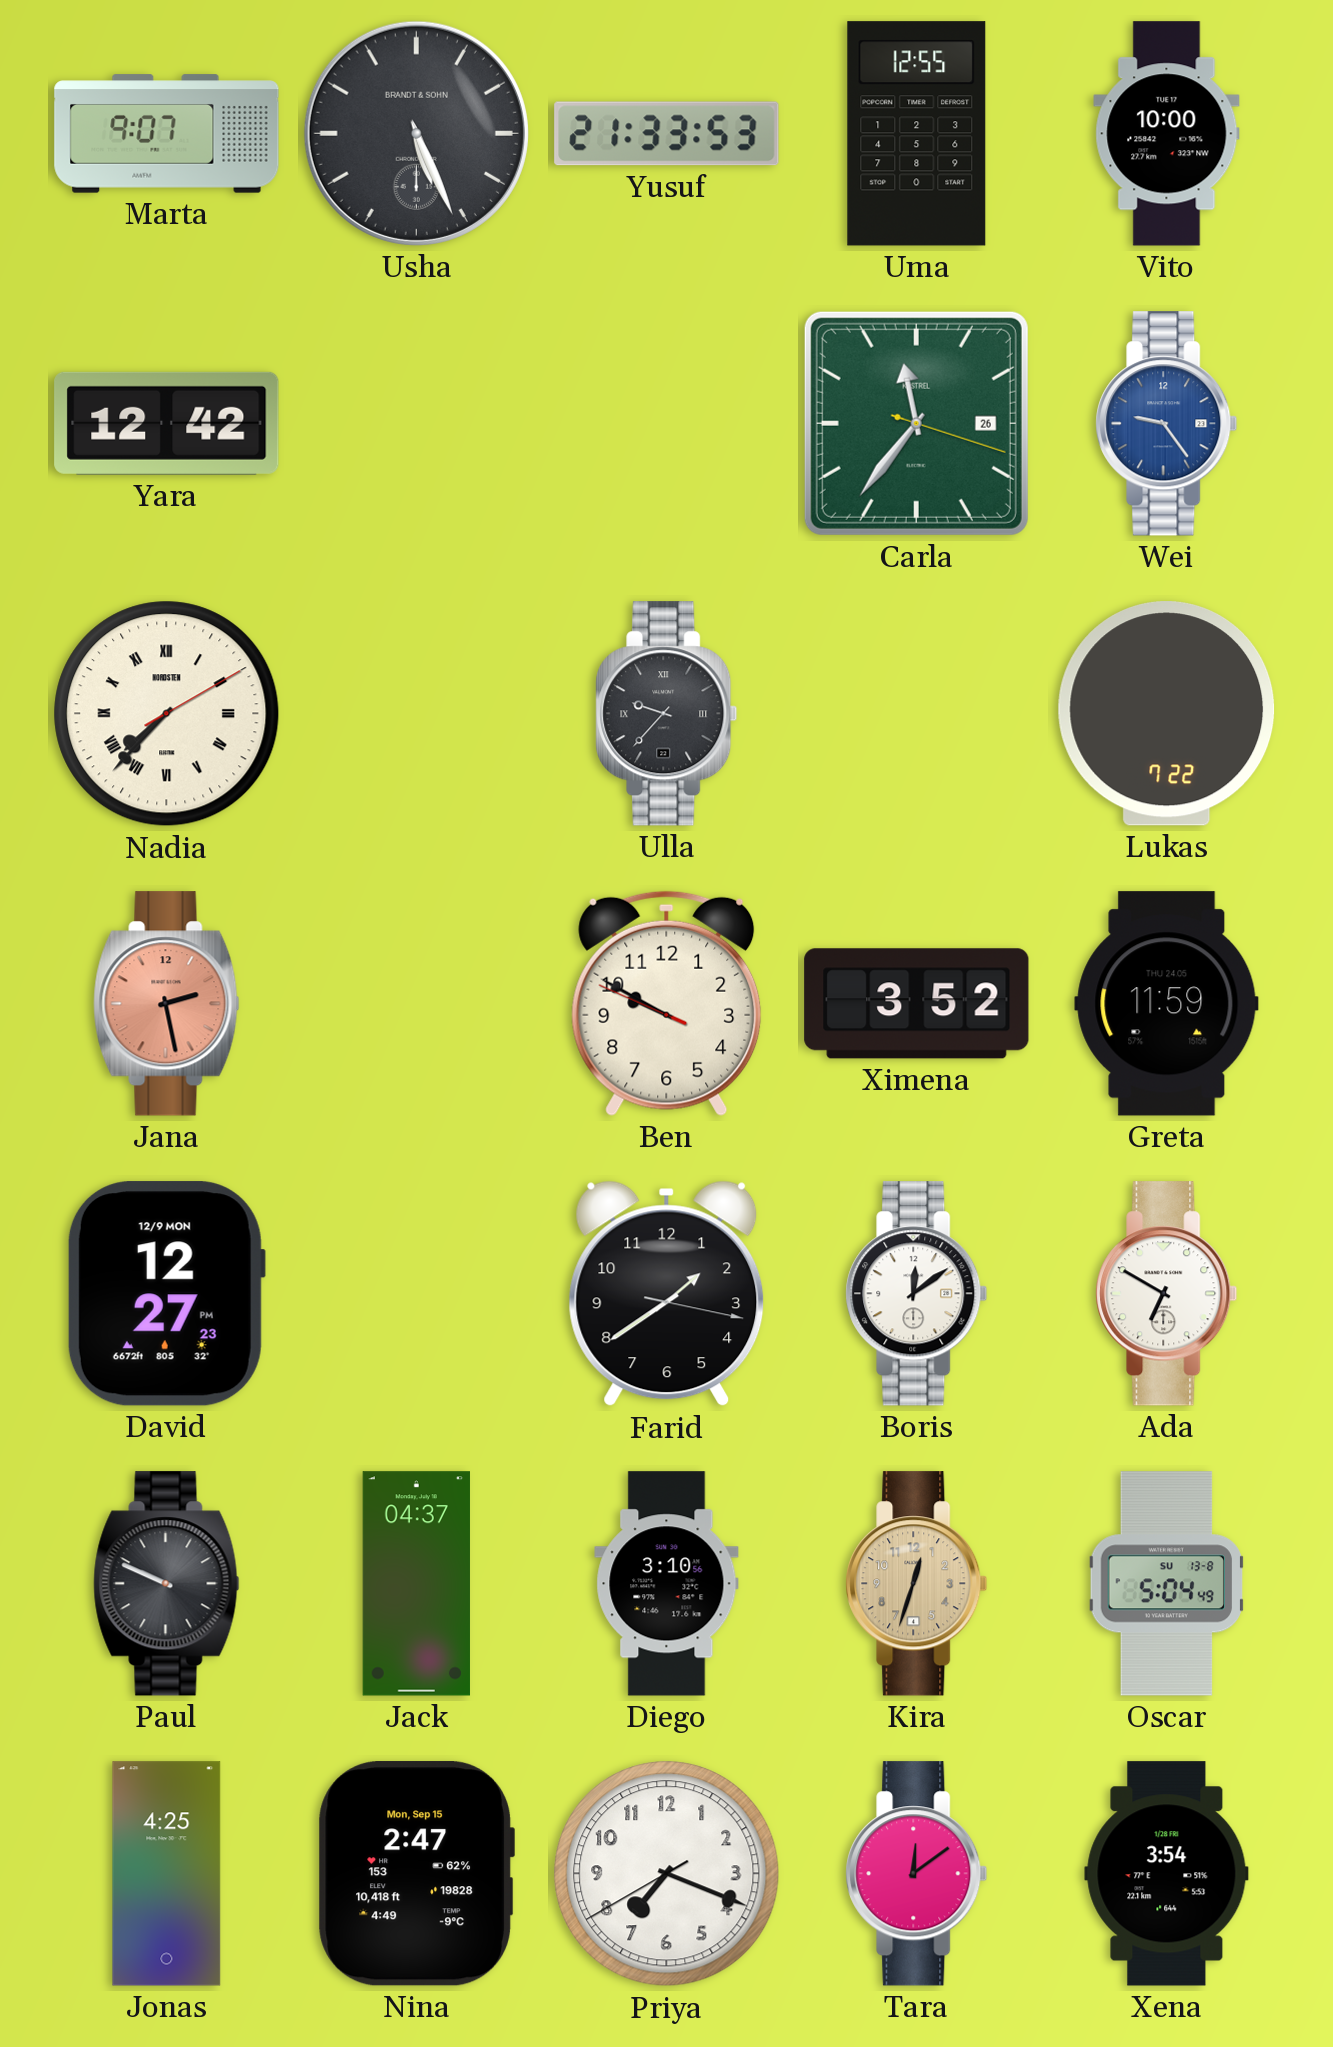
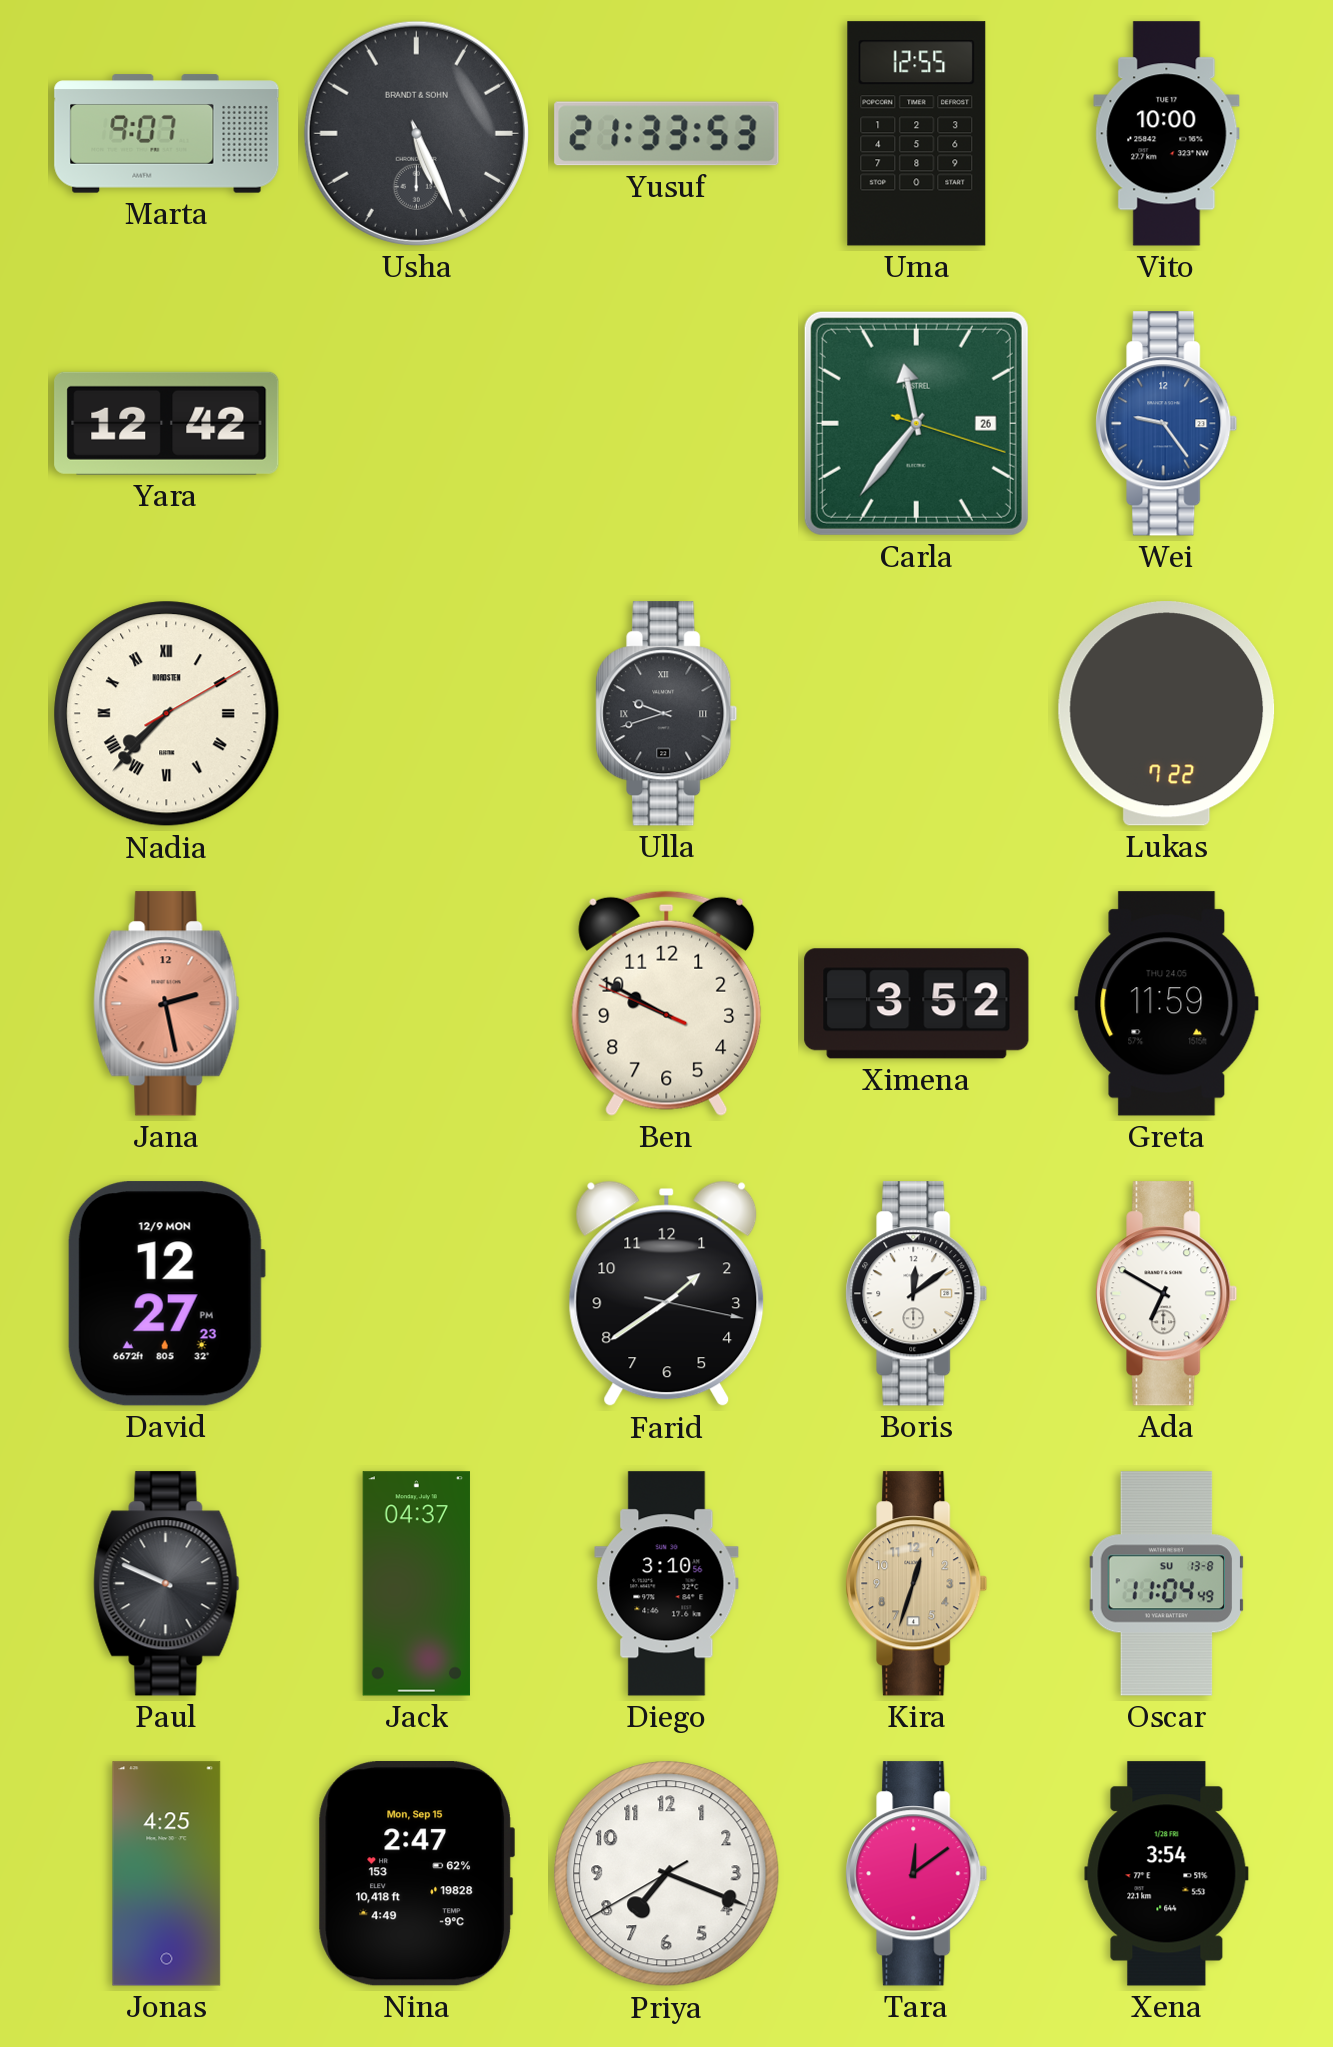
Ulla: 9:37 -> 9:42
Oscar: 5:04 -> 11:04
